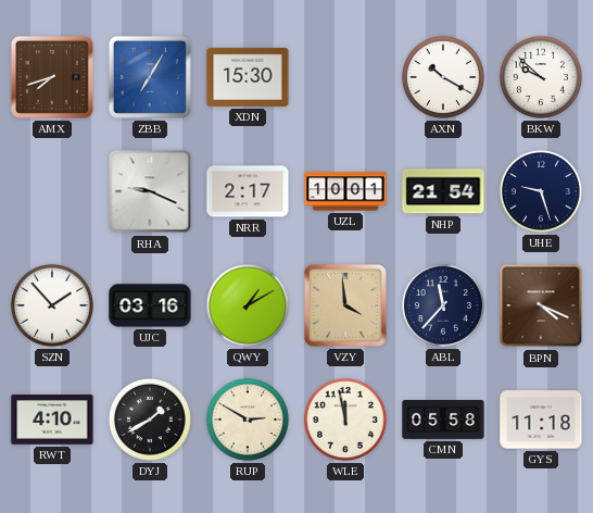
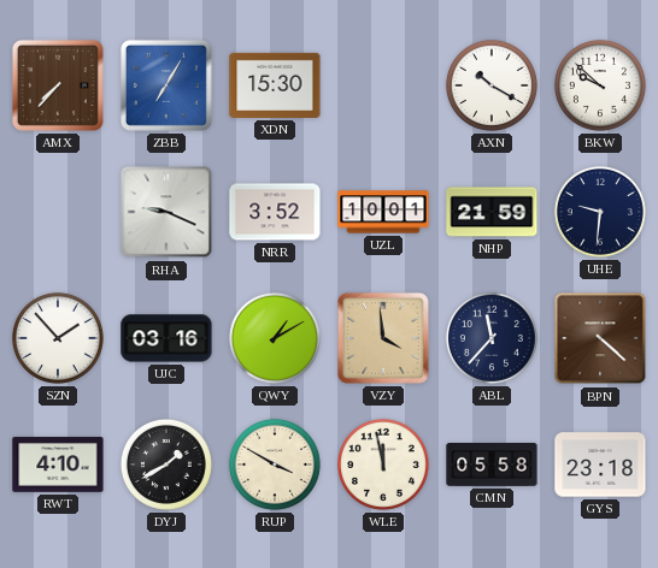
AMX: 7:42 -> 7:37
NRR: 2:17 -> 3:52
NHP: 21:54 -> 21:59
UHE: 9:27 -> 9:31
BPN: 4:19 -> 4:22
RUP: 2:50 -> 3:50
GYS: 11:18 -> 23:18
